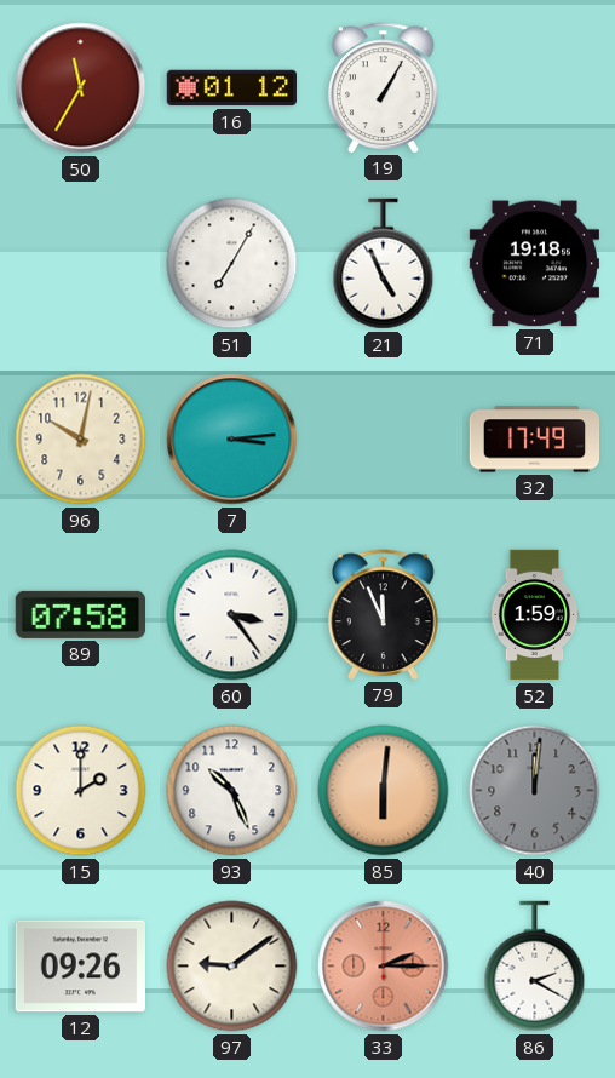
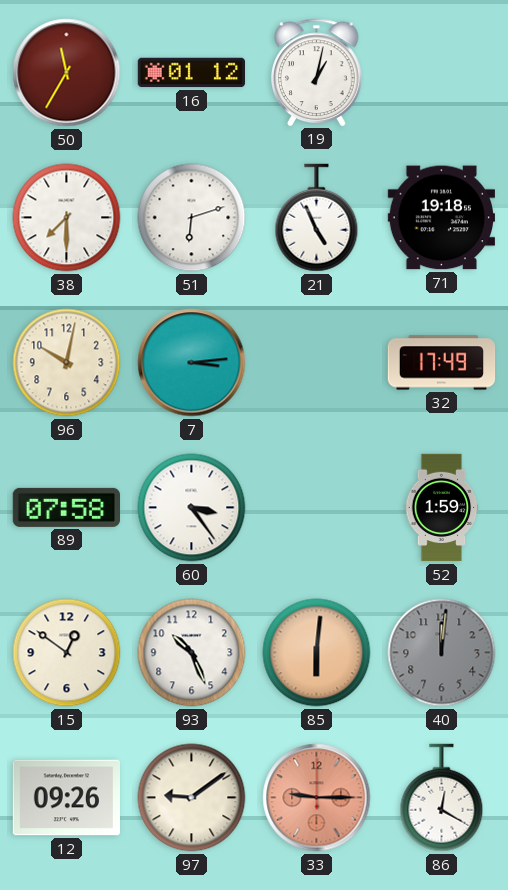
19: 1:05 -> 1:02
38: none -> 7:30
51: 7:05 -> 6:12
79: 11:56 -> none
15: 2:00 -> 12:51
33: 2:15 -> 9:15
86: 2:20 -> 12:20
